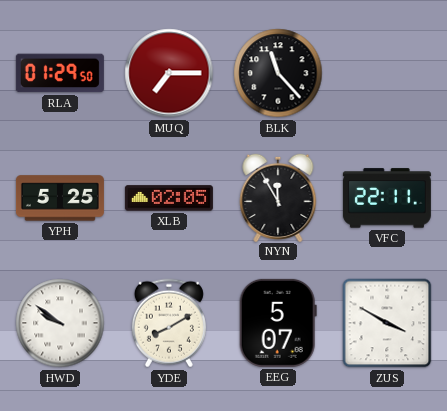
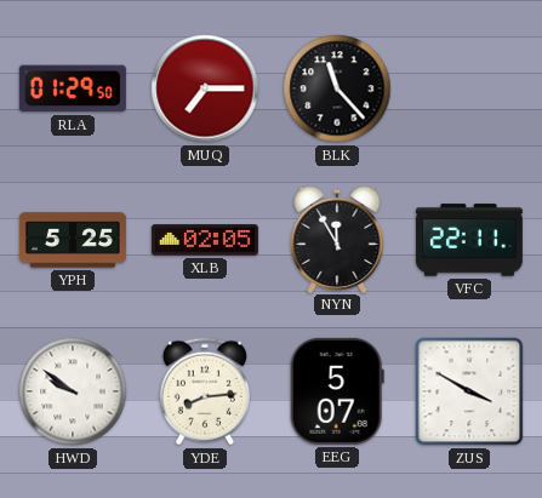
YDE: 8:10 -> 8:14
